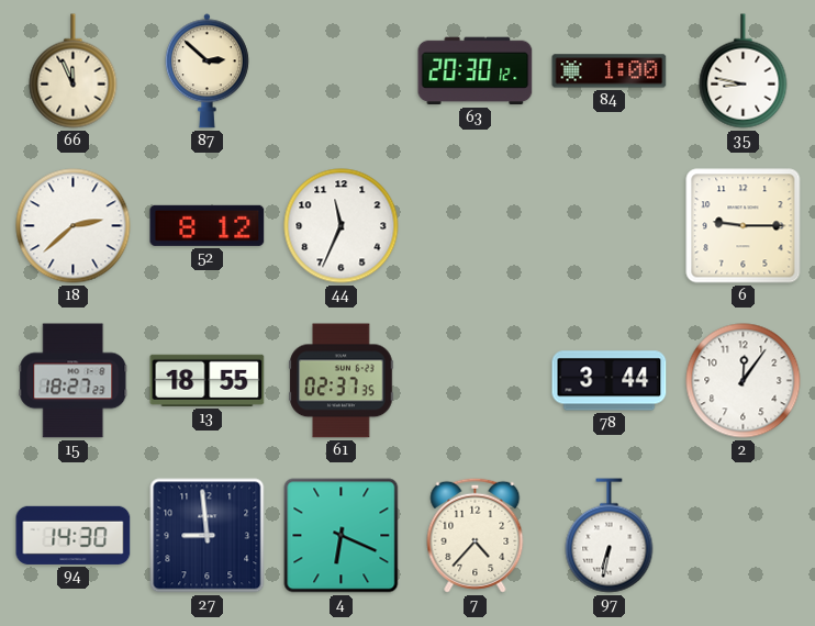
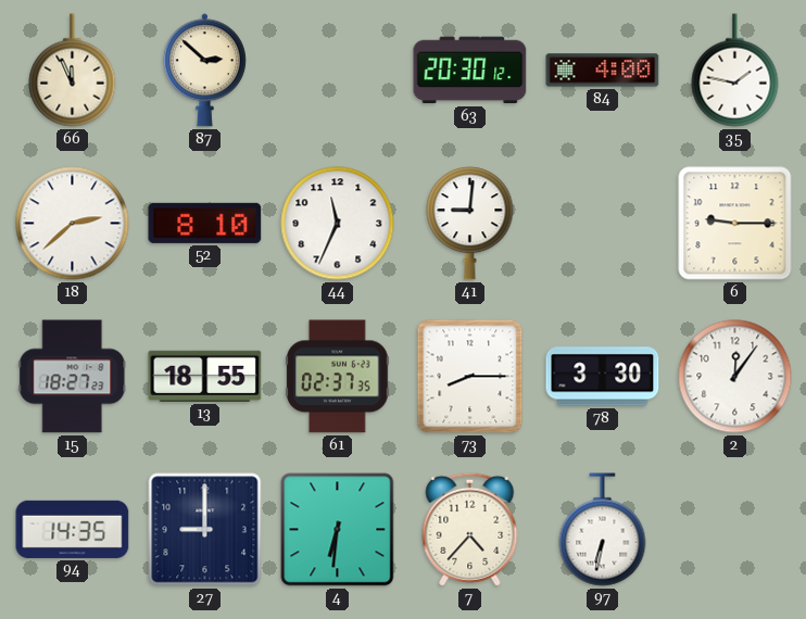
84: 1:00 -> 4:00
35: 8:47 -> 1:47
52: 8:12 -> 8:10
41: none -> 9:01
73: none -> 8:15
78: 3:44 -> 3:30
94: 14:30 -> 14:35
27: 8:59 -> 9:00
4: 6:19 -> 6:31
